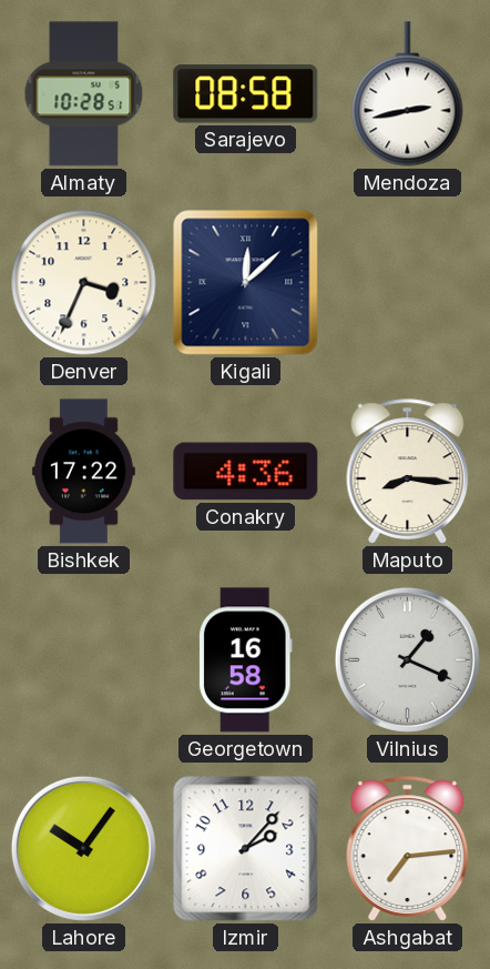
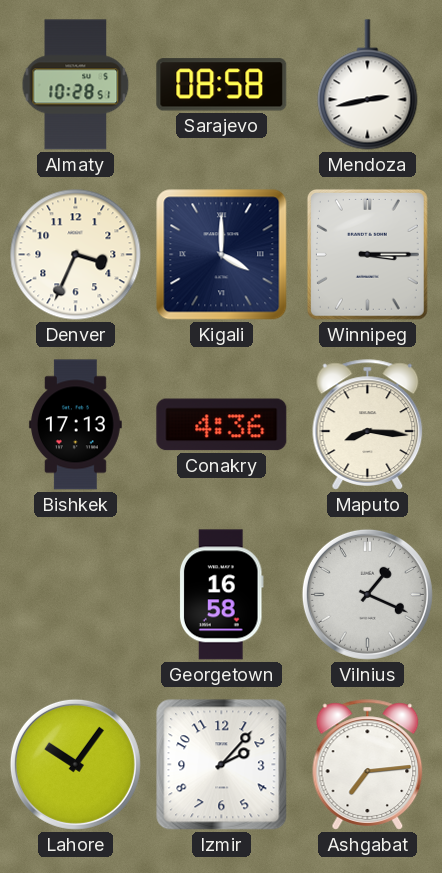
Kigali: 12:08 -> 4:00
Winnipeg: none -> 3:15
Bishkek: 17:22 -> 17:13
